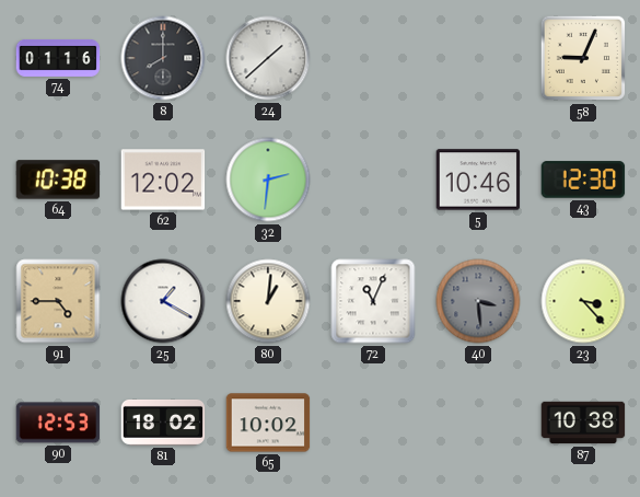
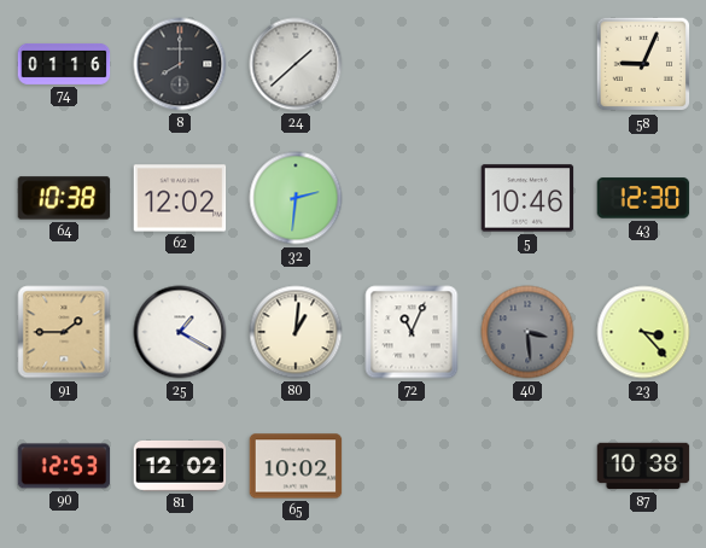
91: 4:45 -> 1:45
81: 18:02 -> 12:02
